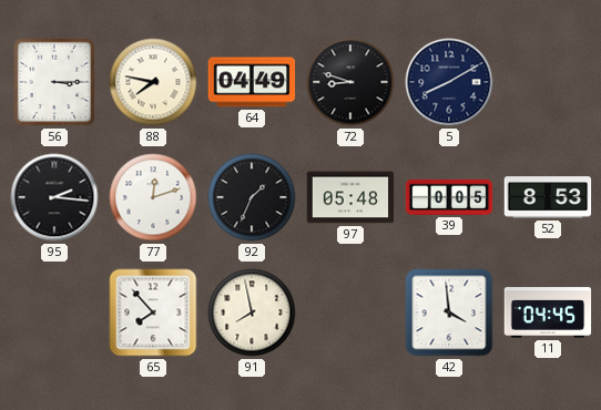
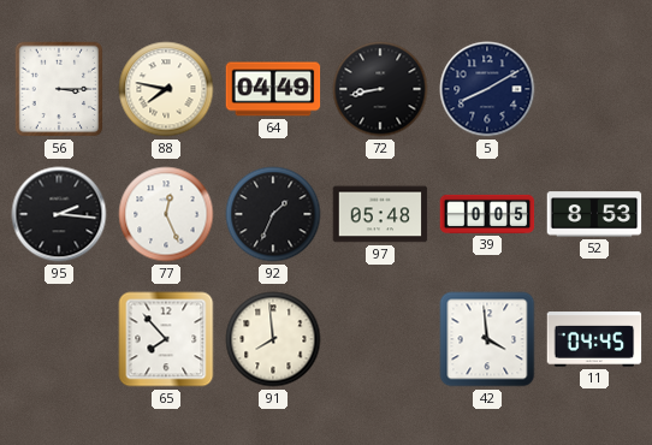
72: 8:48 -> 8:43
77: 12:12 -> 12:26
91: 7:58 -> 7:59
